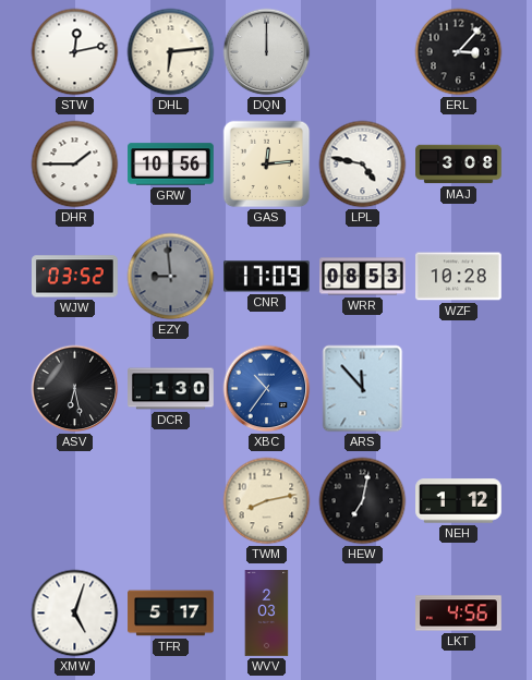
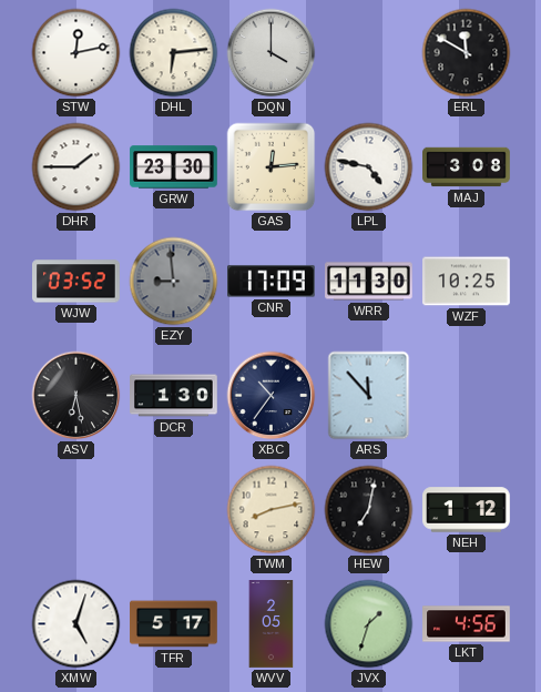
DQN: 12:00 -> 4:00
ERL: 3:07 -> 11:50
GRW: 10:56 -> 23:30
WRR: 08:53 -> 11:30
WZF: 10:28 -> 10:25
XBC dial: blue -> navy
WVV: 2:03 -> 2:05
JVX: none -> 1:33
